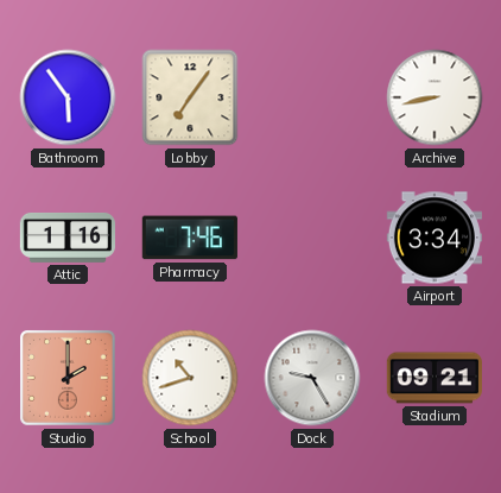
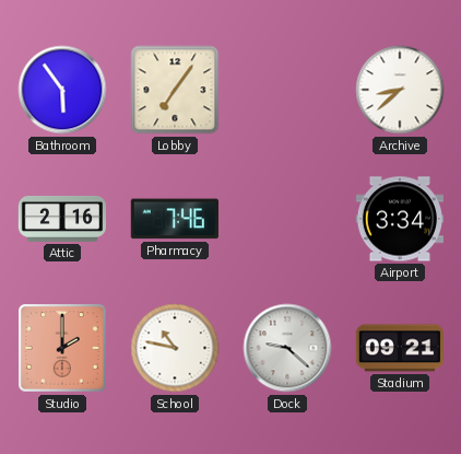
Archive: 8:43 -> 8:38
Attic: 1:16 -> 2:16
School: 10:42 -> 10:47
Dock: 9:25 -> 9:22
